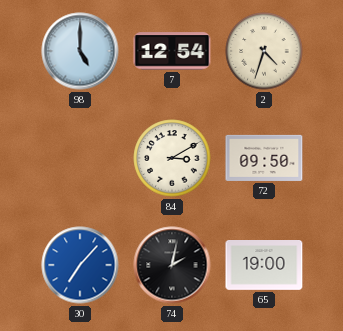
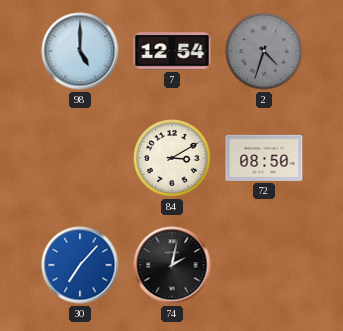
2 dial: cream -> grey
72: 09:50 -> 08:50
65: 19:00 -> none
